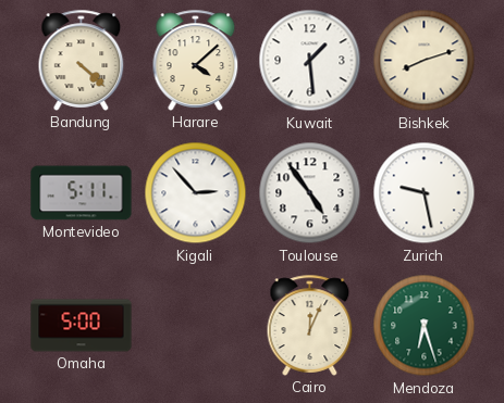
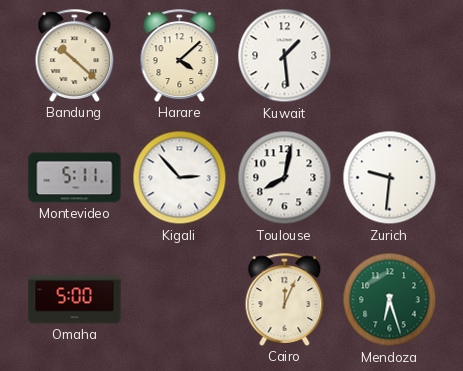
Bandung: 4:22 -> 10:22
Bishkek: 8:12 -> none
Toulouse: 4:54 -> 8:02
Zurich: 9:28 -> 9:31
